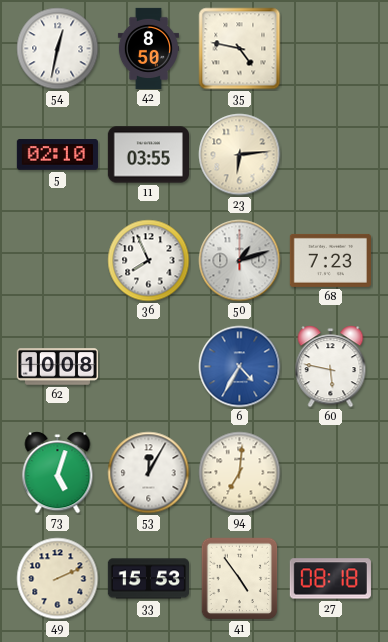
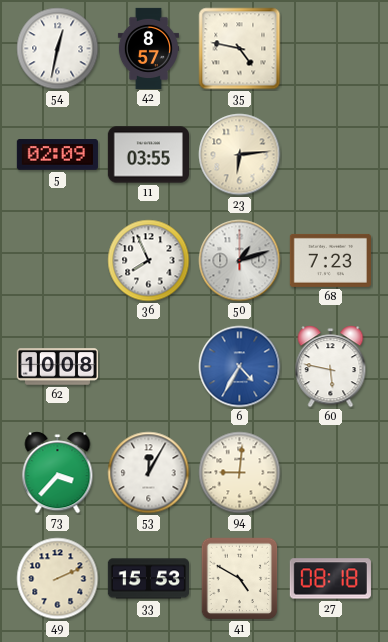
42: 8:50 -> 8:57
5: 02:10 -> 02:09
73: 5:03 -> 3:37
94: 7:01 -> 9:01
41: 4:54 -> 4:50
